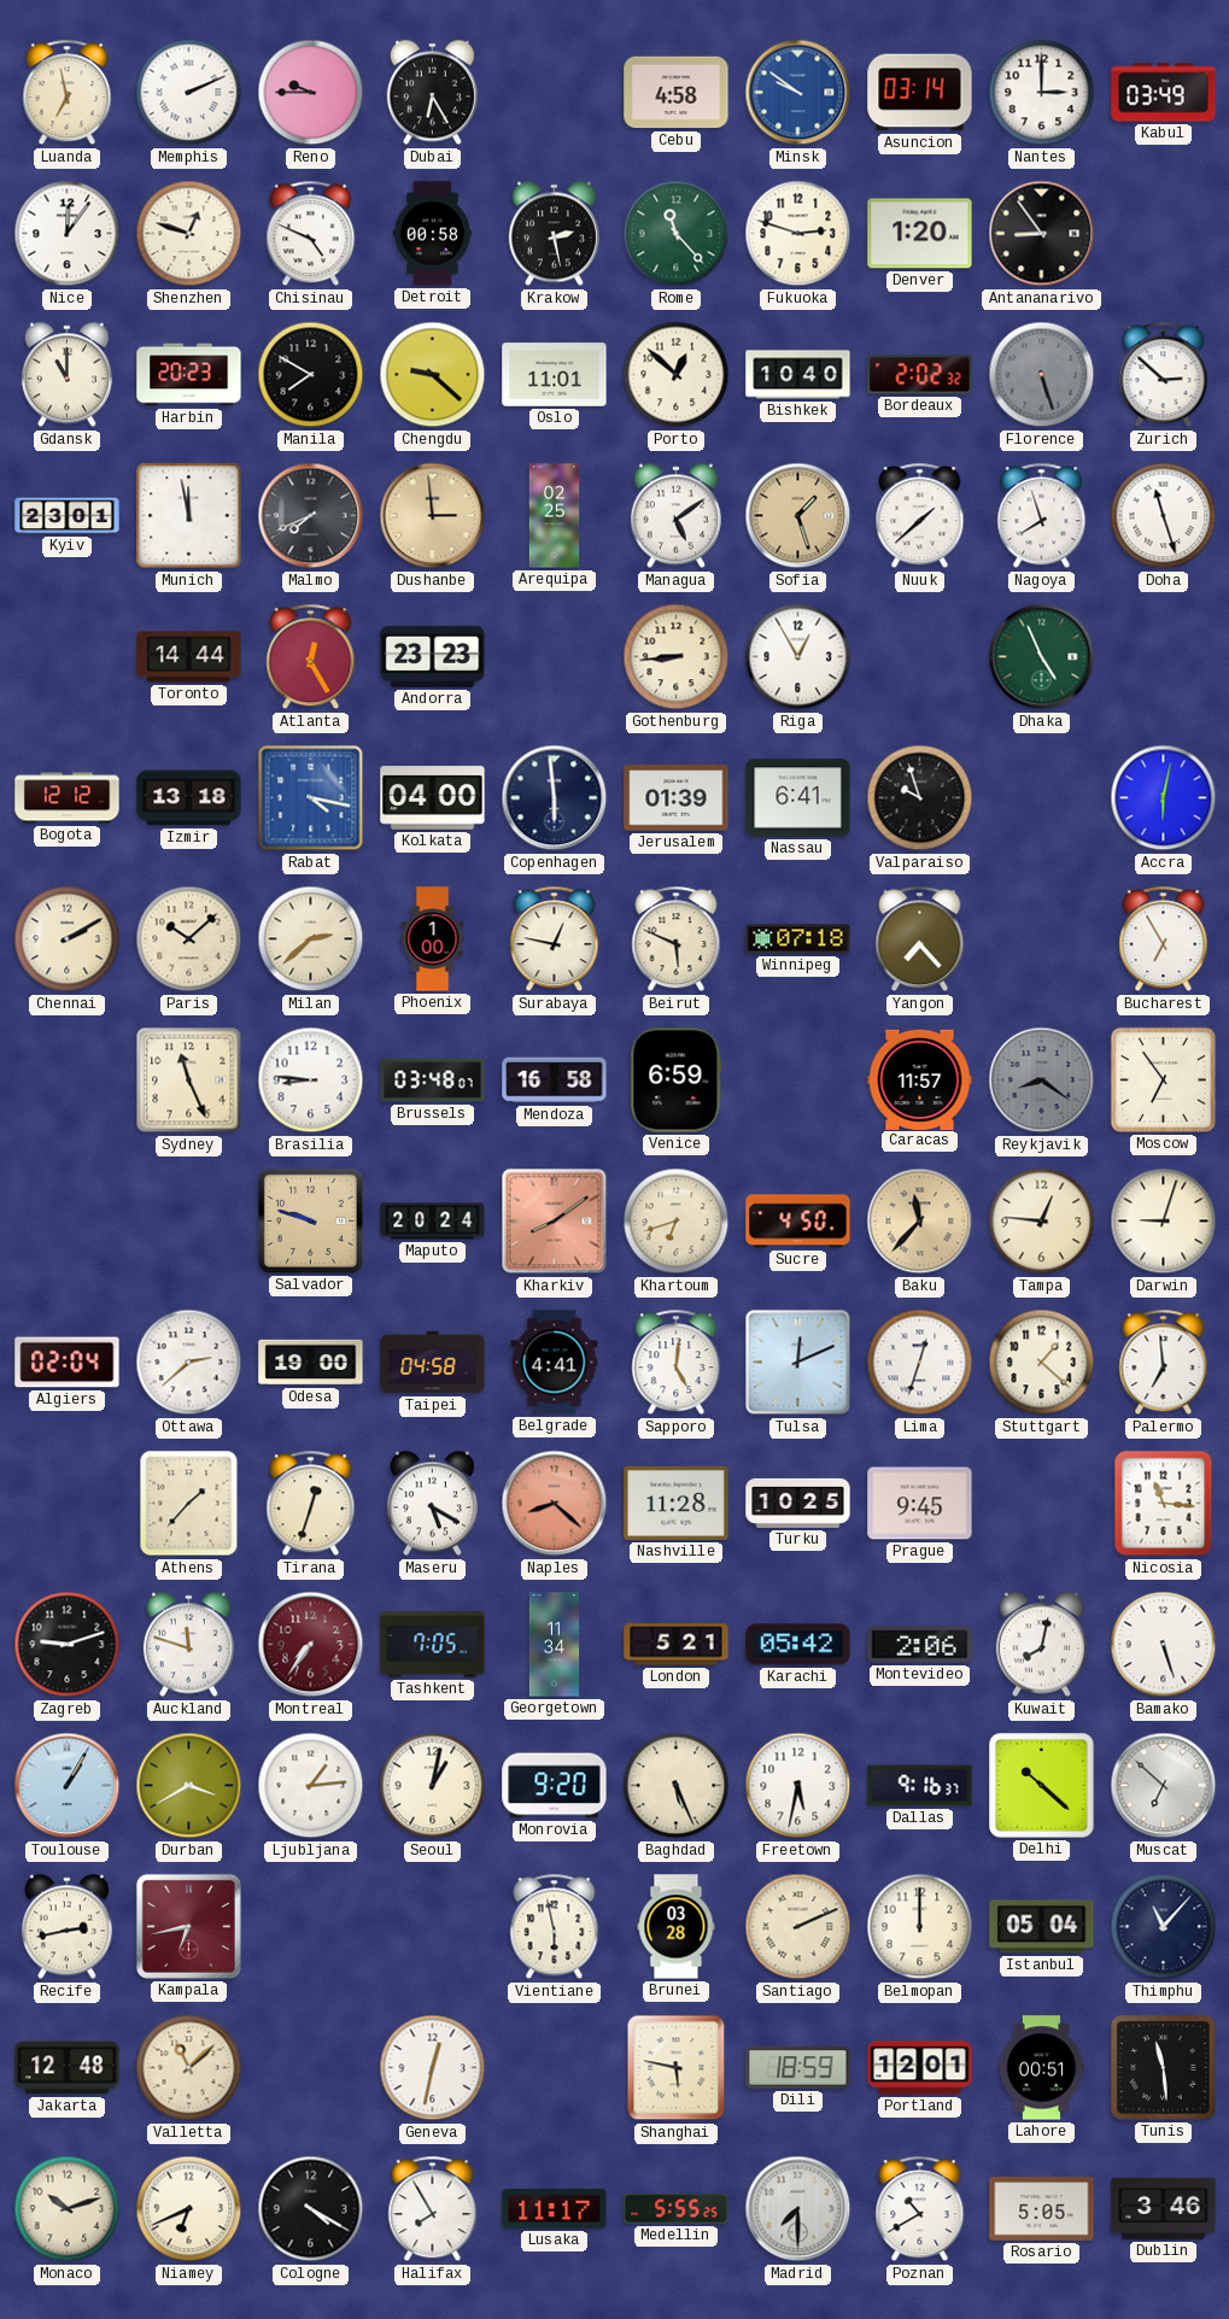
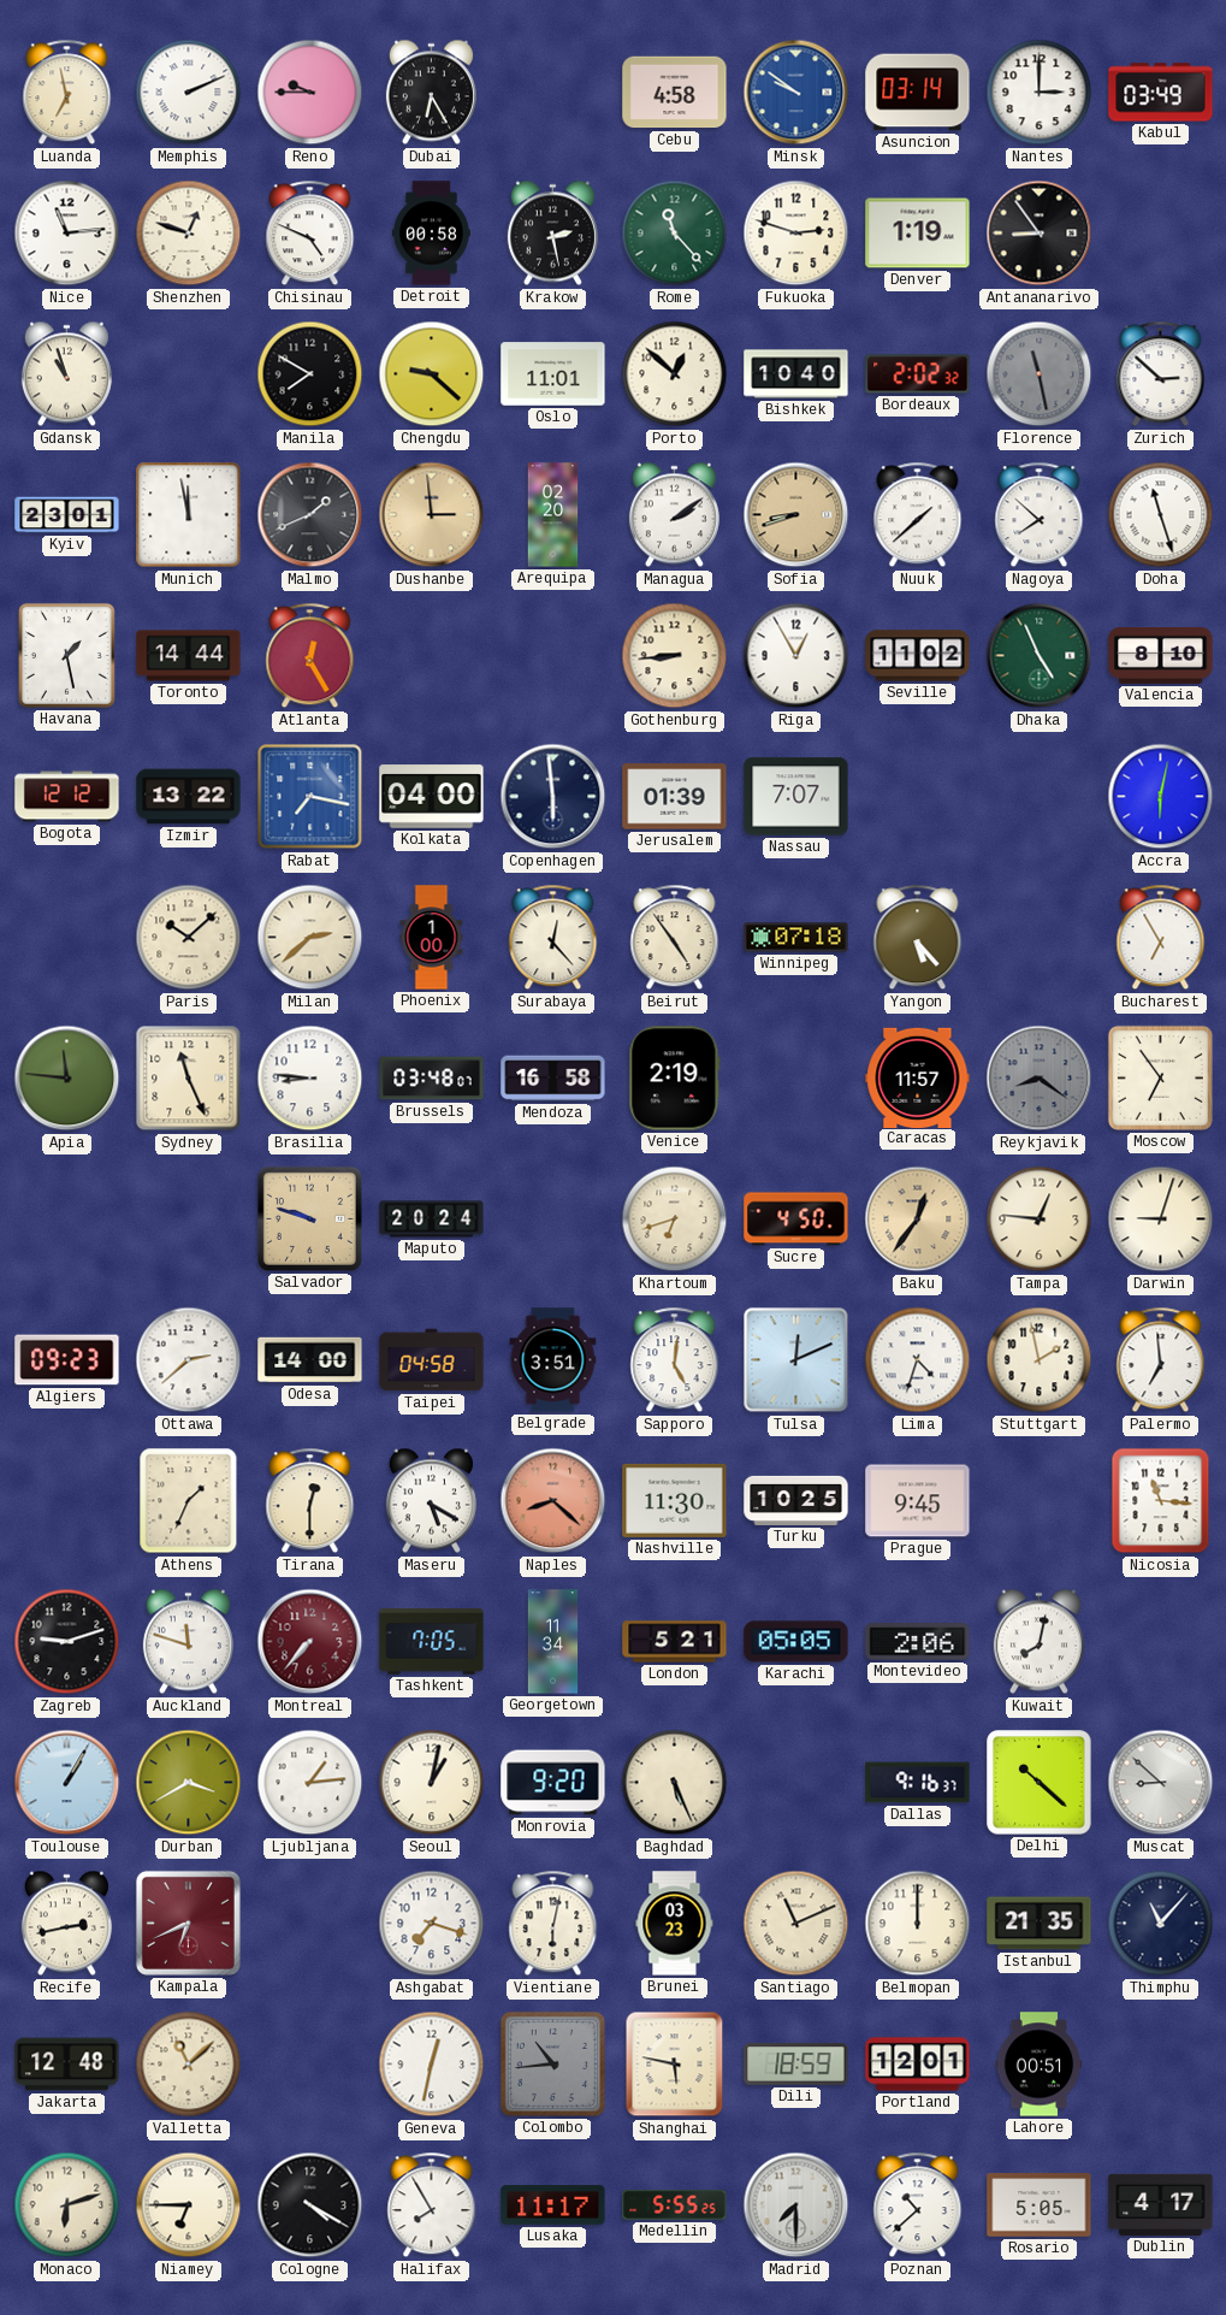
Nice: 12:06 -> 11:14
Denver: 1:20 -> 1:19
Gdansk: 11:00 -> 10:57
Harbin: 20:23 -> none
Florence: 5:27 -> 11:28
Malmo: 7:41 -> 1:41
Arequipa: 02:25 -> 02:20
Managua: 5:09 -> 2:09
Sofia: 1:27 -> 8:42
Nagoya: 7:57 -> 7:52
Havana: none -> 1:28
Andorra: 23:23 -> none
Seville: none -> 11:02
Valencia: none -> 8:10
Izmir: 13:18 -> 13:22
Rabat: 4:17 -> 7:17
Nassau: 6:41 -> 7:07
Valparaiso: 9:57 -> none
Chennai: 2:10 -> none
Surabaya: 12:47 -> 12:23
Beirut: 5:49 -> 4:54
Yangon: 7:23 -> 5:23
Apia: none -> 11:46
Venice: 6:59 -> 2:19
Kharkiv: 8:09 -> none
Baku: 11:37 -> 12:36
Algiers: 02:04 -> 09:23
Odesa: 19:00 -> 14:00
Belgrade: 4:41 -> 3:51
Lima: 12:33 -> 4:33
Stuttgart: 1:22 -> 1:58
Athens: 1:37 -> 1:34
Tirana: 12:33 -> 12:30
Nashville: 11:28 -> 11:30
Montreal: 7:36 -> 7:37
Karachi: 05:42 -> 05:05
Bamako: 5:27 -> none
Freetown: 5:32 -> none
Muscat: 6:52 -> 8:52
Kampala: 6:43 -> 6:41
Ashgabat: none -> 7:18
Vientiane: 5:58 -> 6:02
Brunei: 03:28 -> 03:23
Santiago: 2:11 -> 11:11
Istanbul: 05:04 -> 21:35
Colombo: none -> 10:44
Tunis: 11:29 -> none
Monaco: 10:12 -> 6:12
Niamey: 6:41 -> 6:45
Poznan: 10:40 -> 10:38
Dublin: 3:46 -> 4:17
